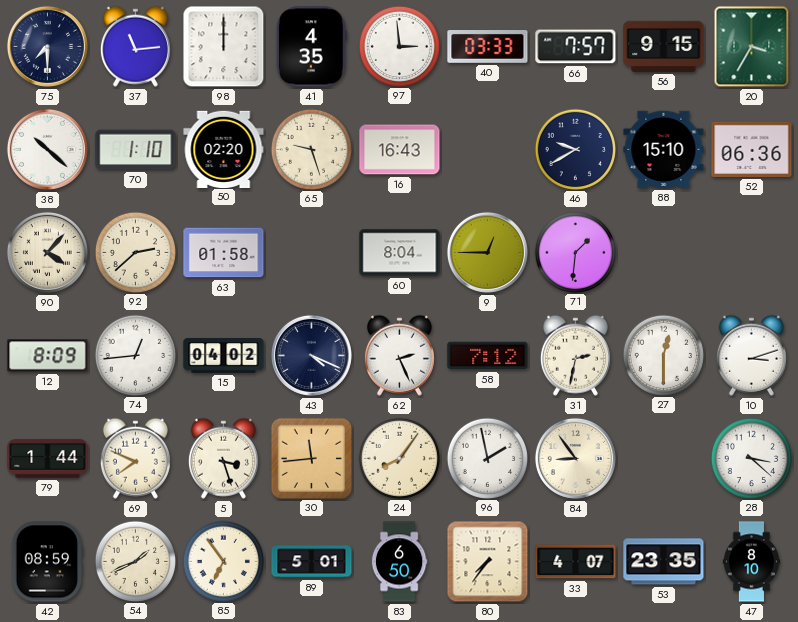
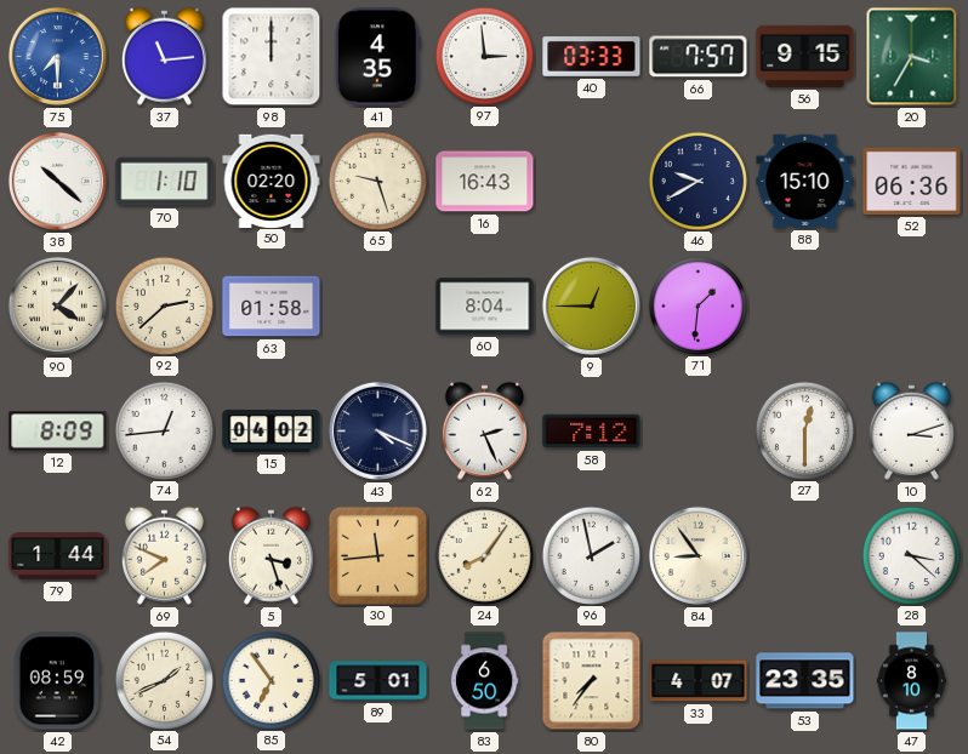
75 dial: navy -> blue
31: 2:32 -> none
